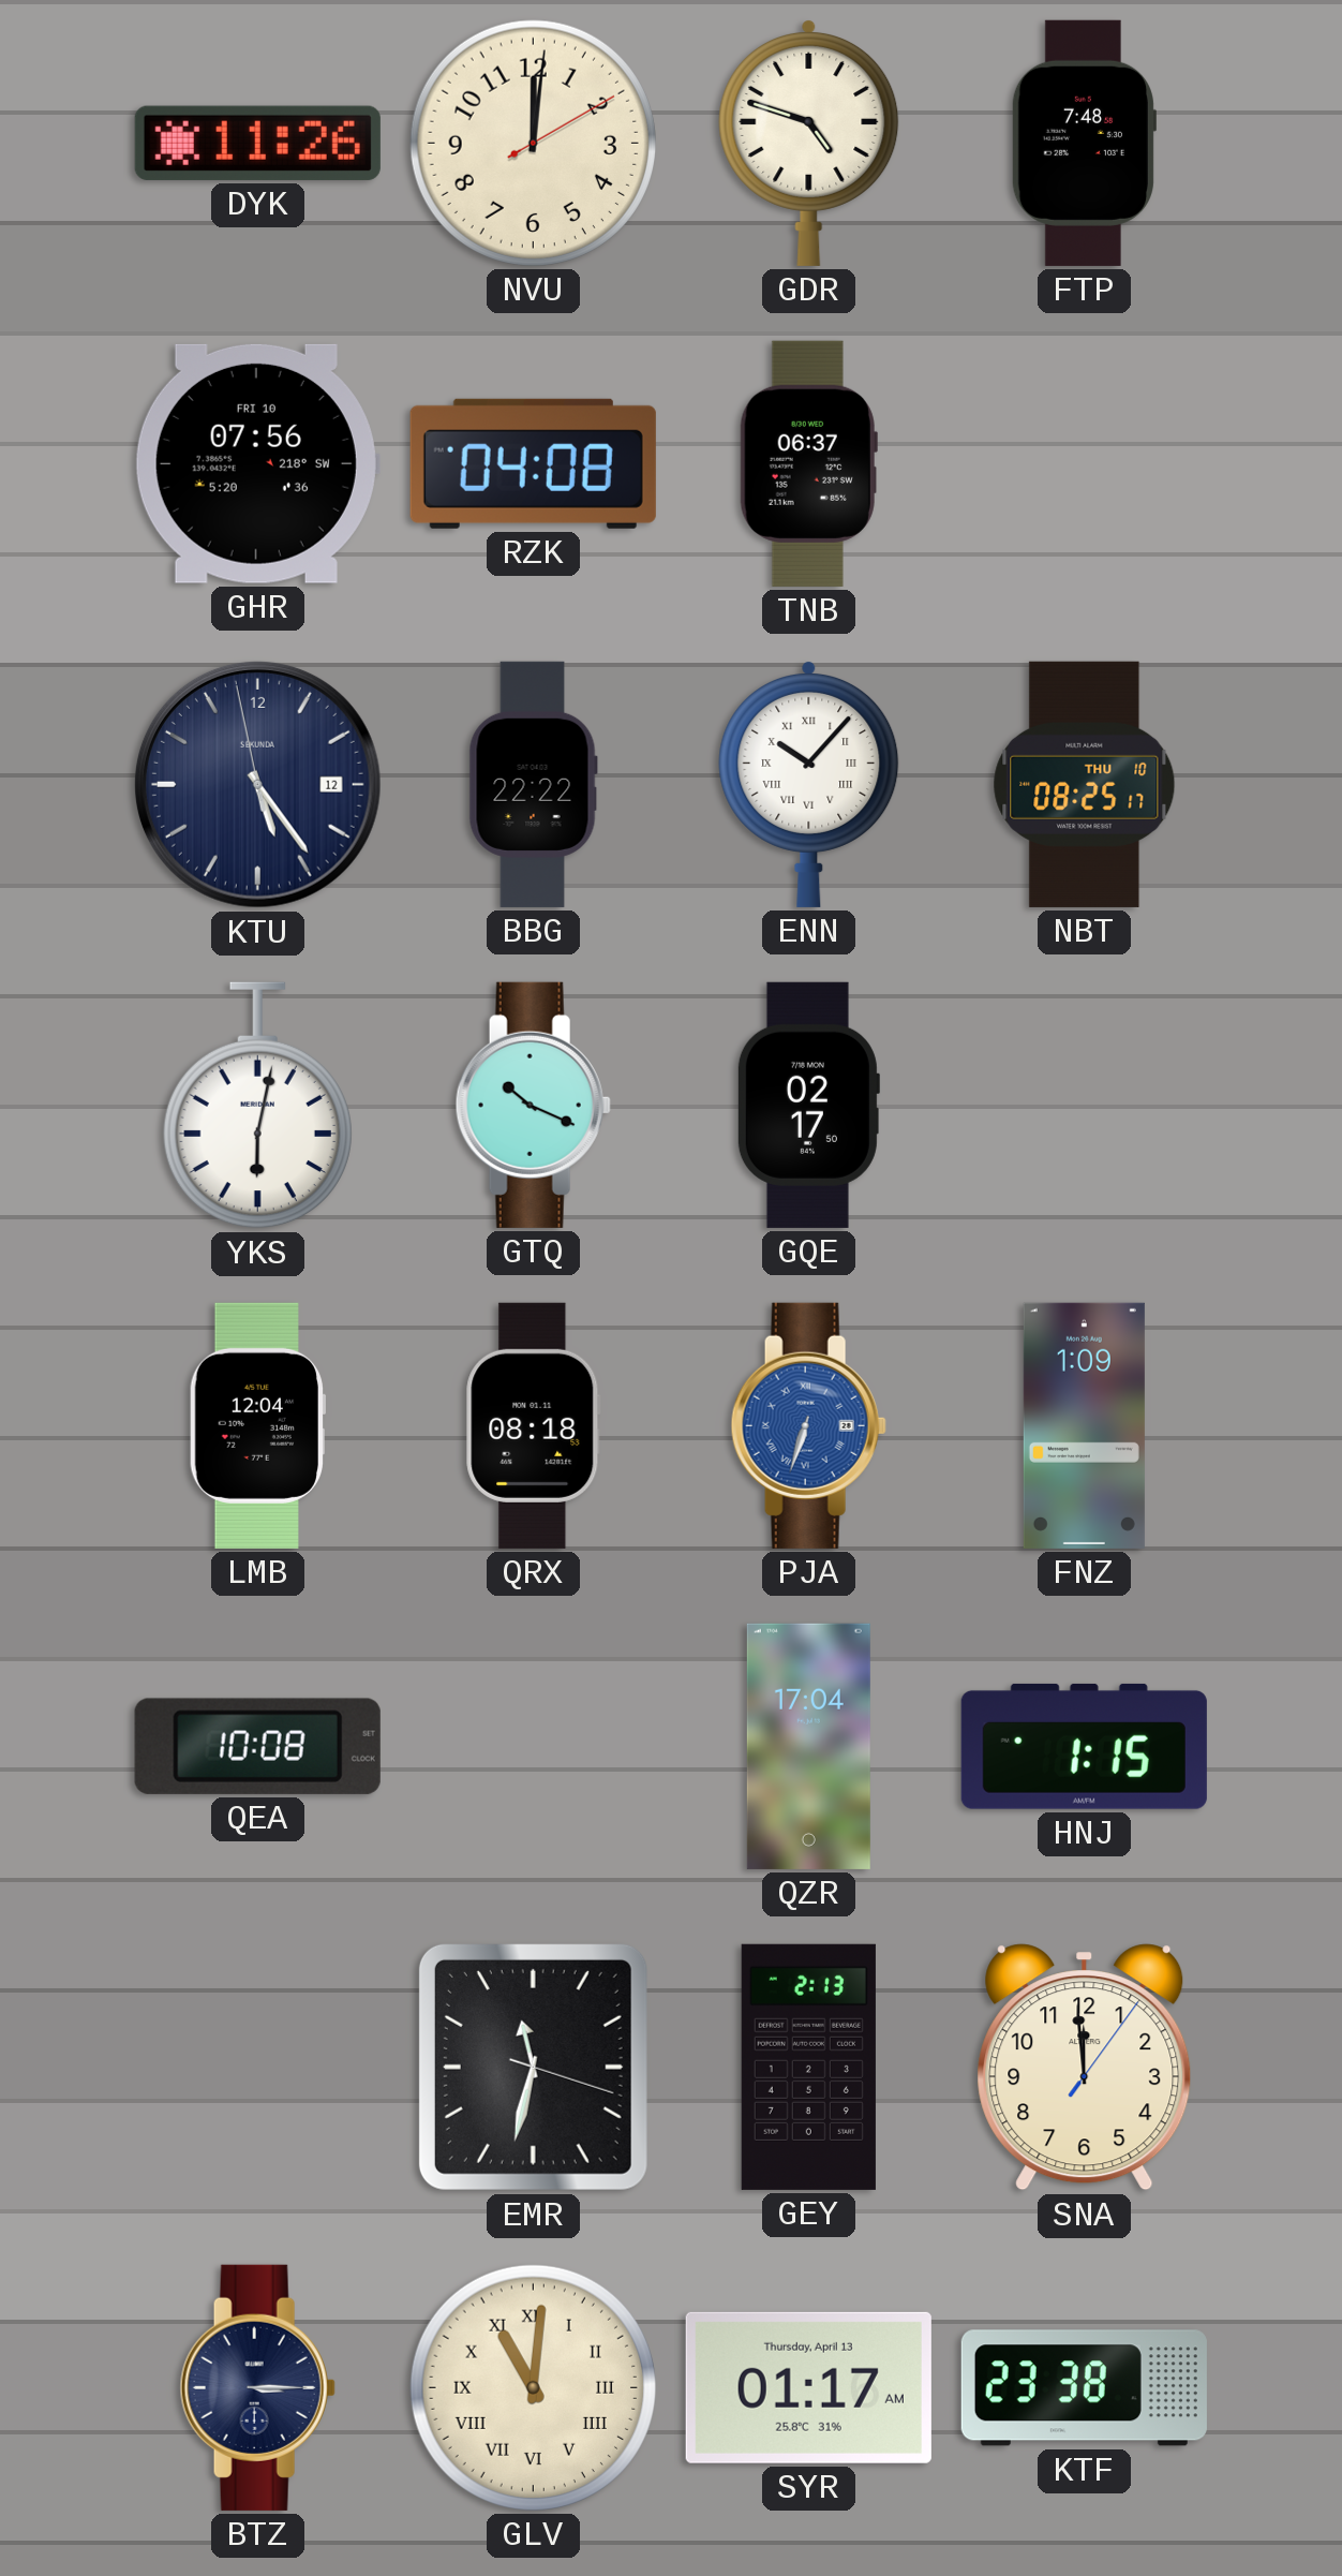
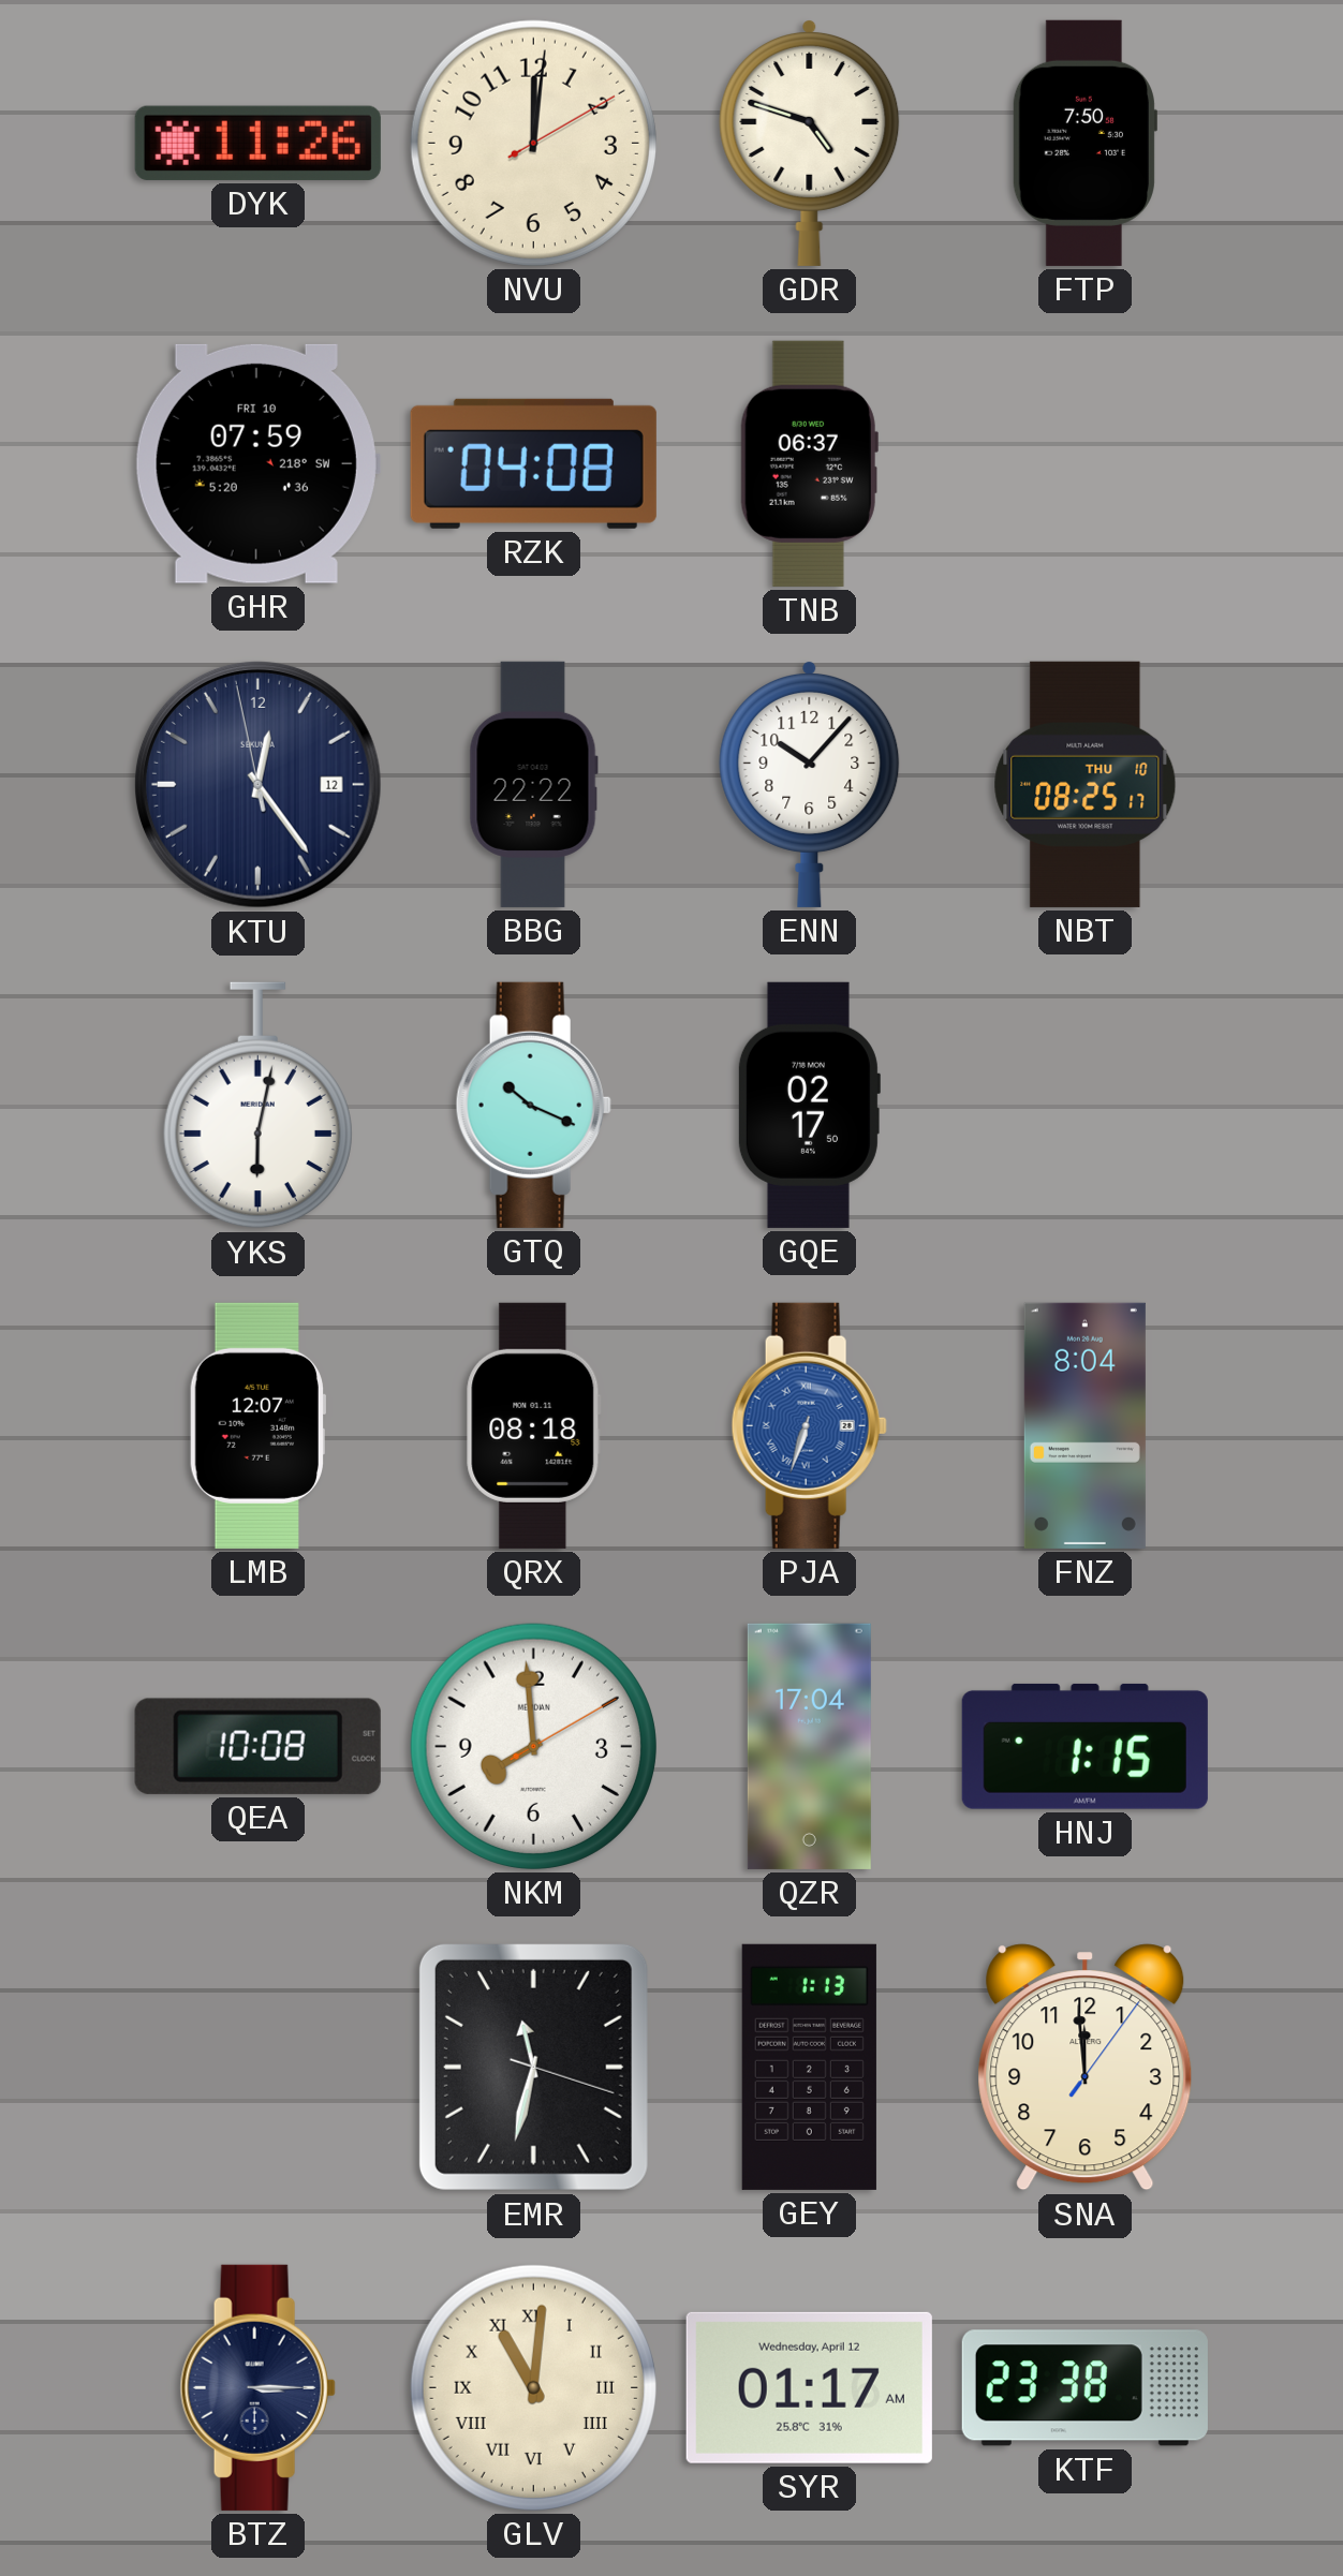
FTP: 7:48 -> 7:50
GHR: 07:56 -> 07:59
KTU: 5:23 -> 12:23
ENN numerals: Roman -> Arabic
LMB: 12:04 -> 12:07
FNZ: 1:09 -> 8:04
NKM: none -> 7:59
GEY: 2:13 -> 1:13
SYR date: Thursday, April 13 -> Wednesday, April 12
